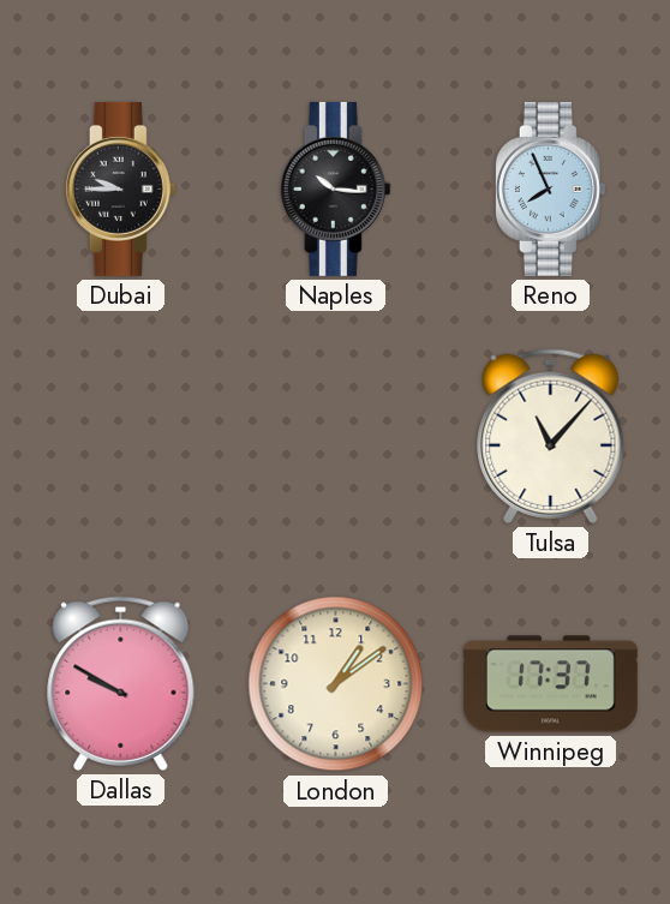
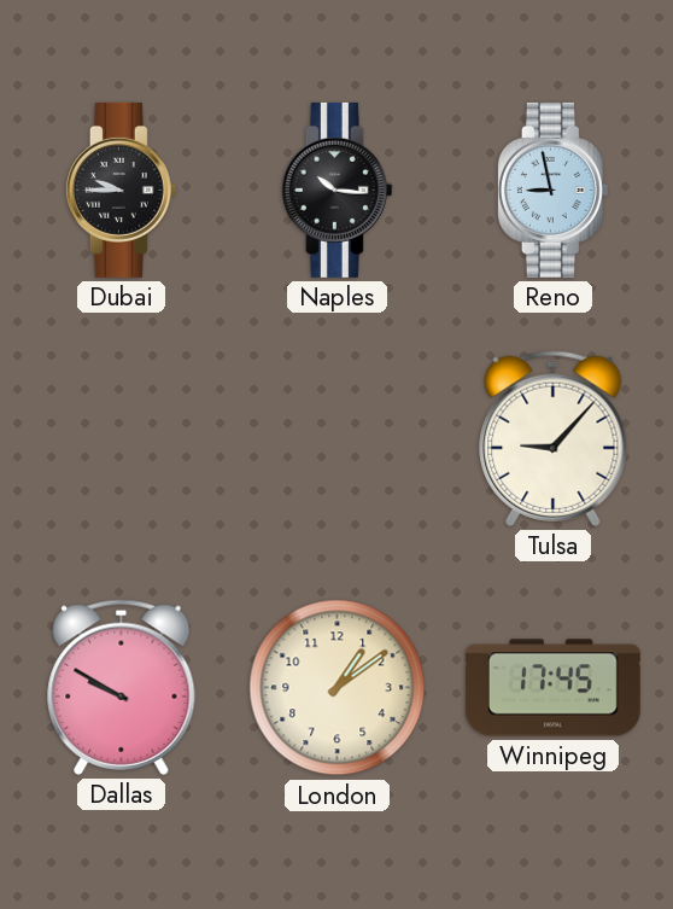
Reno: 7:56 -> 8:58
Tulsa: 11:07 -> 9:07
Winnipeg: 17:37 -> 17:45
